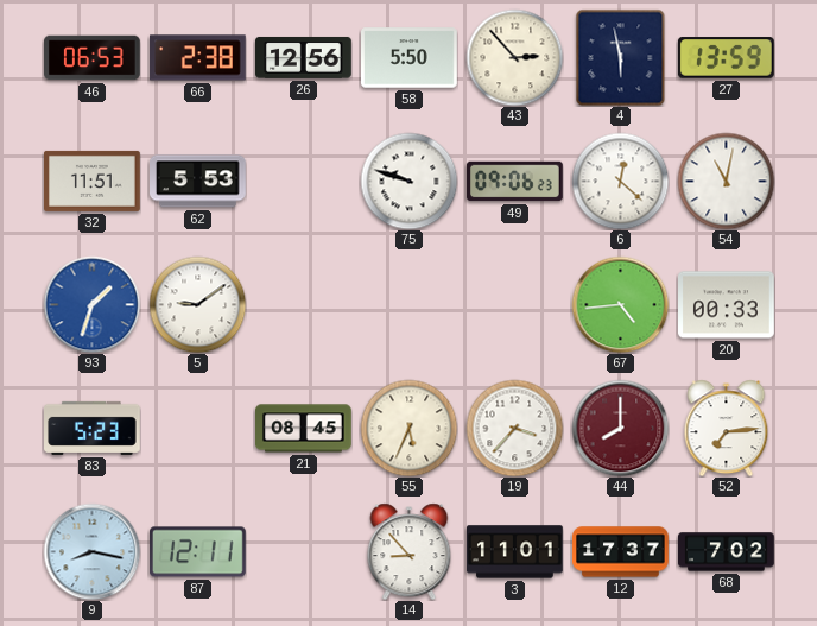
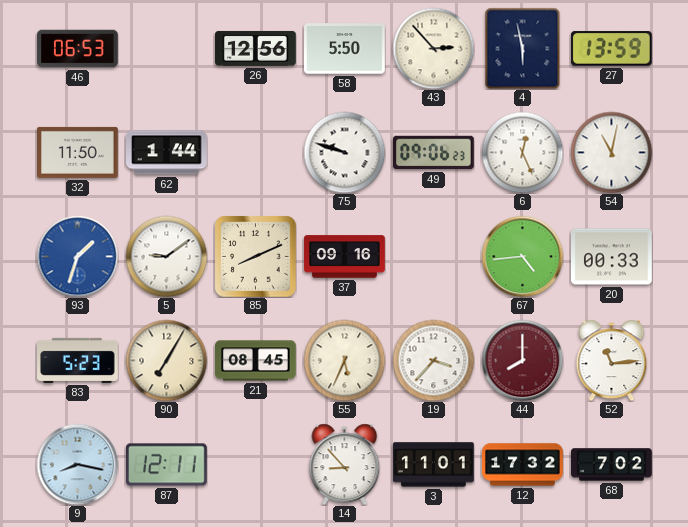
66: 2:38 -> none
32: 11:51 -> 11:50
62: 5:53 -> 1:44
6: 12:22 -> 12:26
85: none -> 8:11
37: none -> 09:16
90: none -> 7:05
52: 7:14 -> 11:14
12: 17:37 -> 17:32
